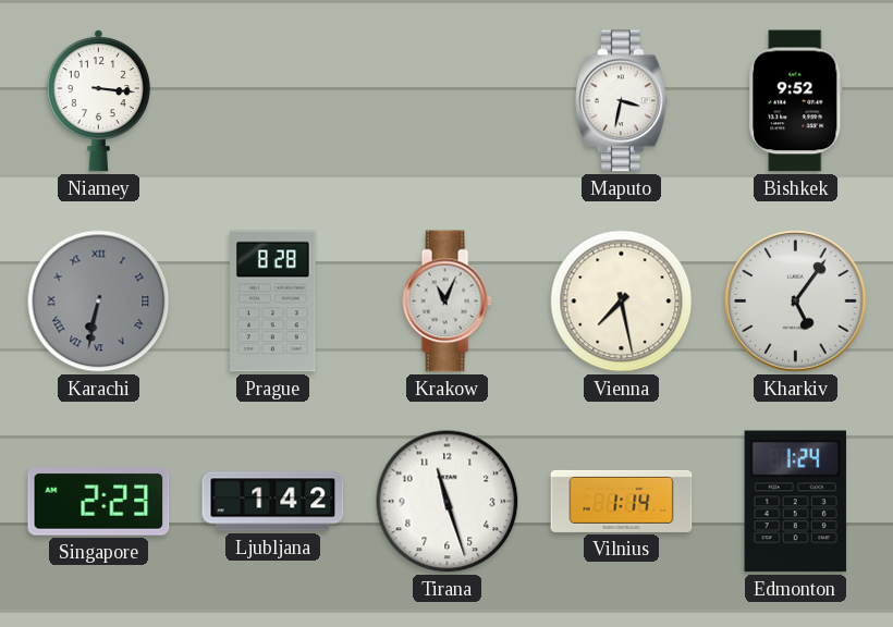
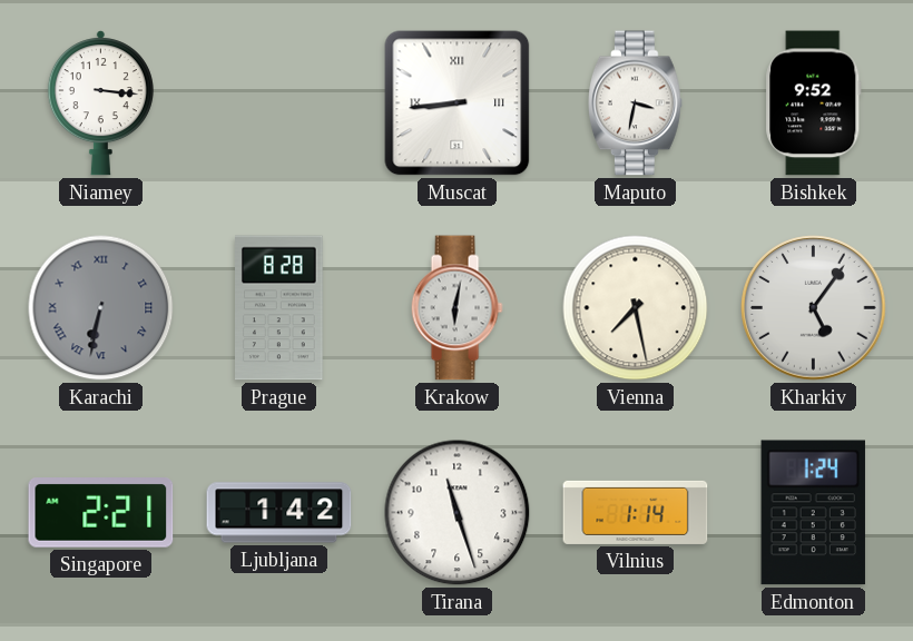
Muscat: none -> 8:44
Krakow: 11:04 -> 6:02
Singapore: 2:23 -> 2:21
